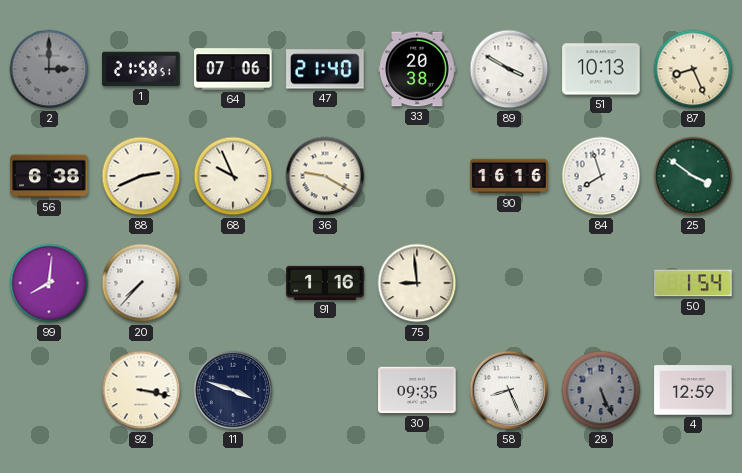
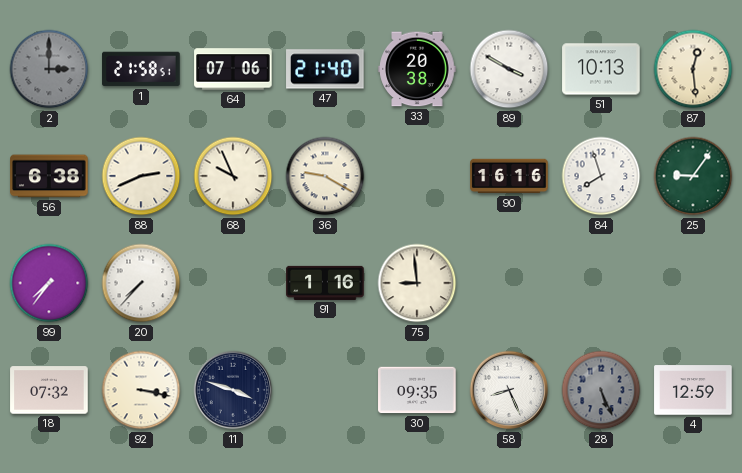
87: 8:26 -> 12:29
25: 3:51 -> 9:06
99: 8:01 -> 7:36
50: 1:54 -> none
18: none -> 07:32
